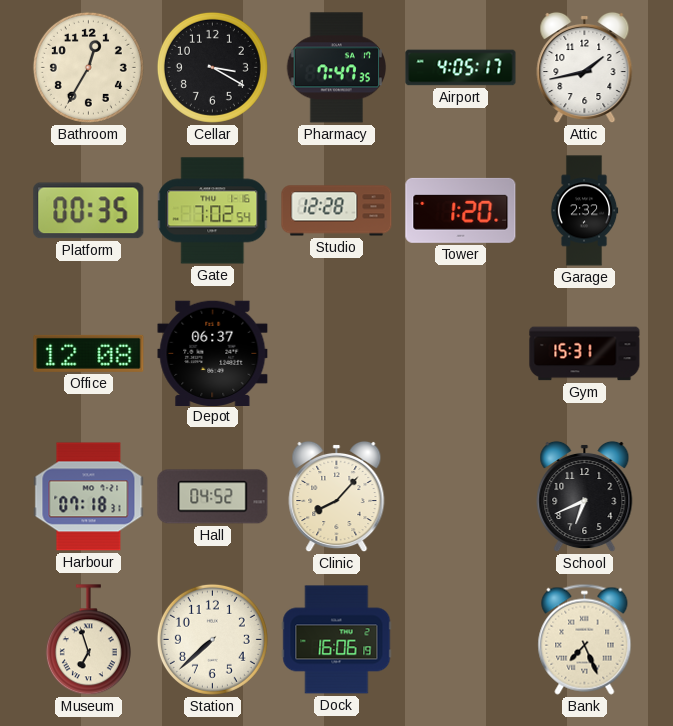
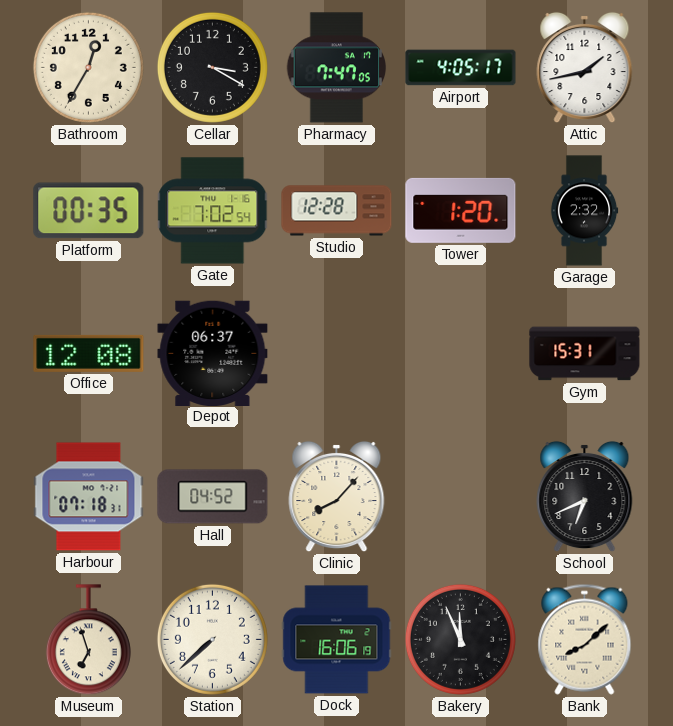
Pharmacy: 7:47:35 -> 7:47:05
Bakery: none -> 11:56
Bank: 7:26 -> 8:08
